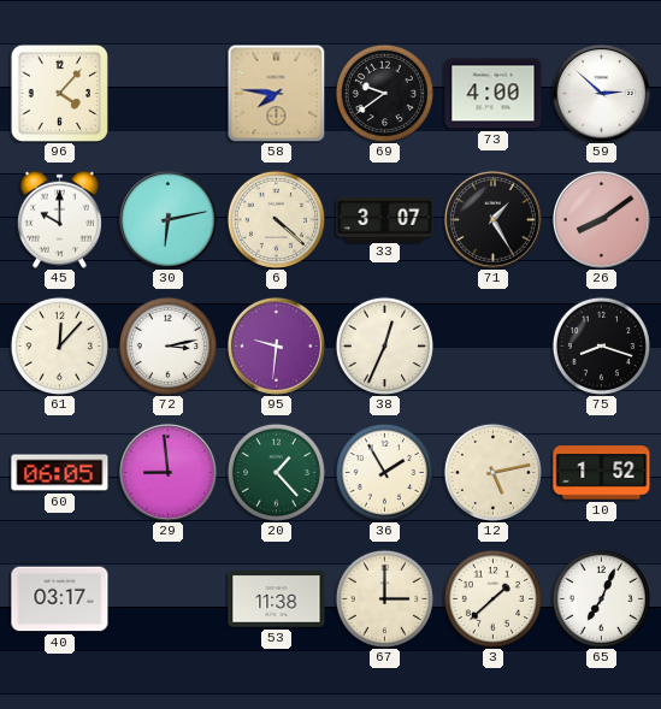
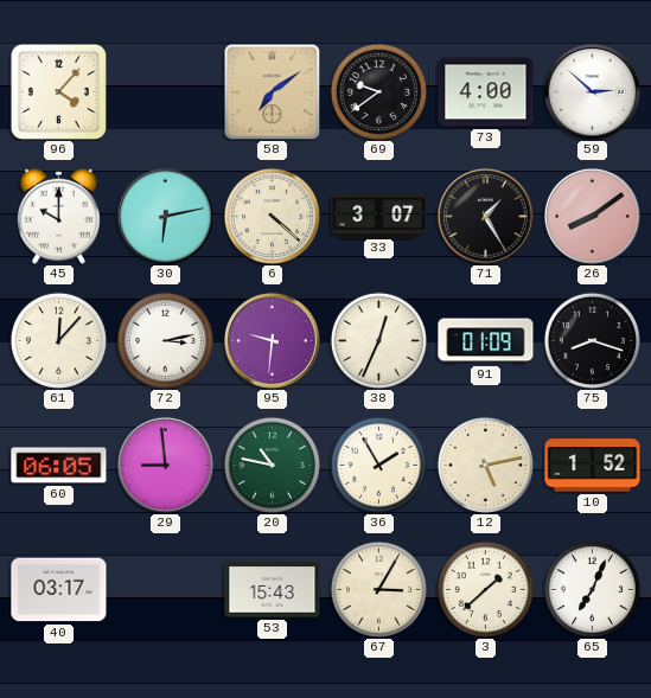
58: 7:46 -> 7:09
91: none -> 01:09
20: 1:23 -> 10:47
53: 11:38 -> 15:43
67: 3:00 -> 3:05
